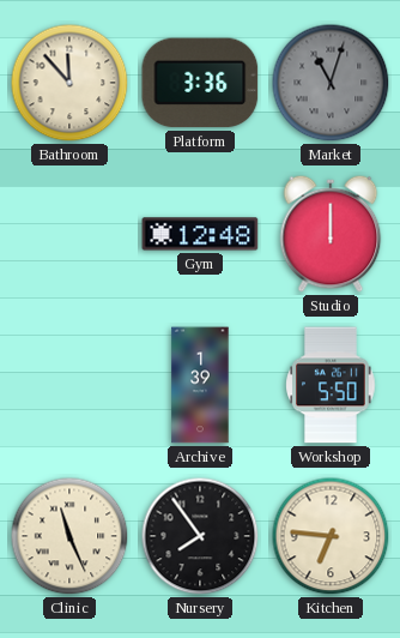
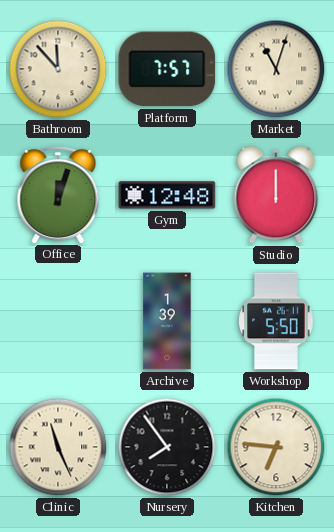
Platform: 3:36 -> 7:57
Market dial: grey -> cream
Office: none -> 12:03
